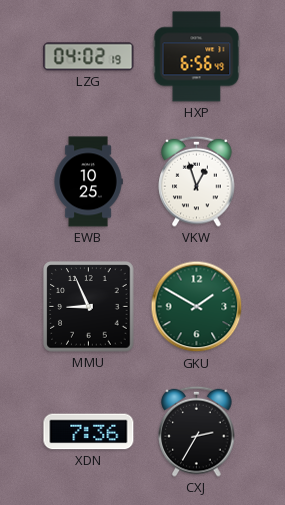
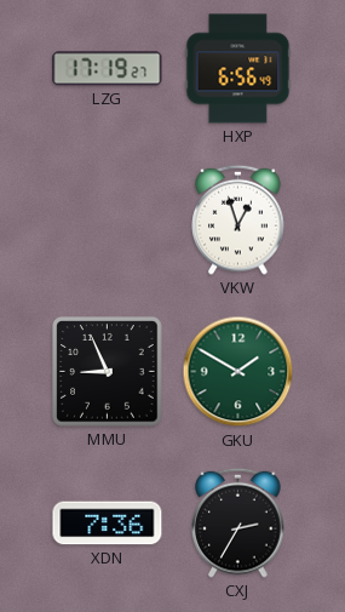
LZG: 04:02 -> 17:19
EWB: 10:25 -> none
